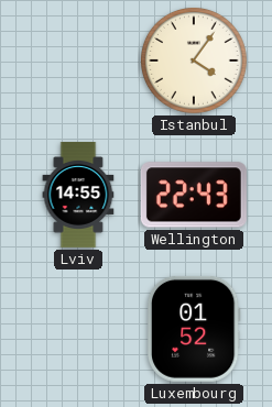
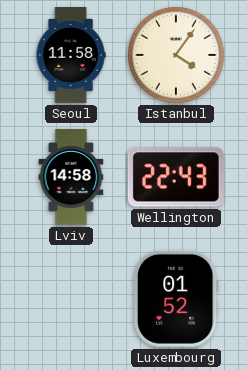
Seoul: none -> 11:58
Lviv: 14:55 -> 14:58
